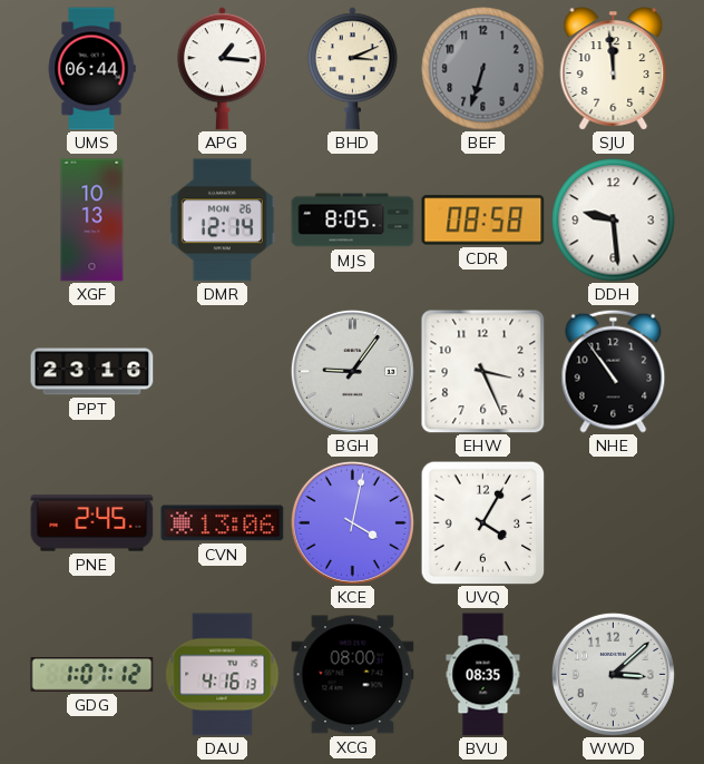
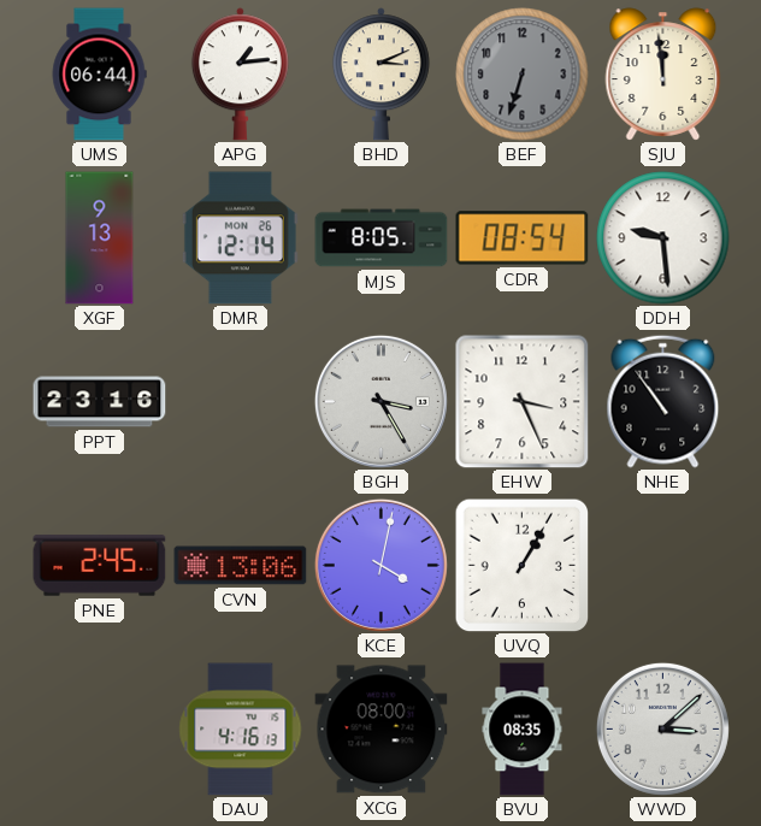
APG: 1:16 -> 1:14
XGF: 10:13 -> 9:13
CDR: 08:58 -> 08:54
BGH: 9:06 -> 3:25
UVQ: 4:05 -> 1:05
GDG: 1:07 -> none
